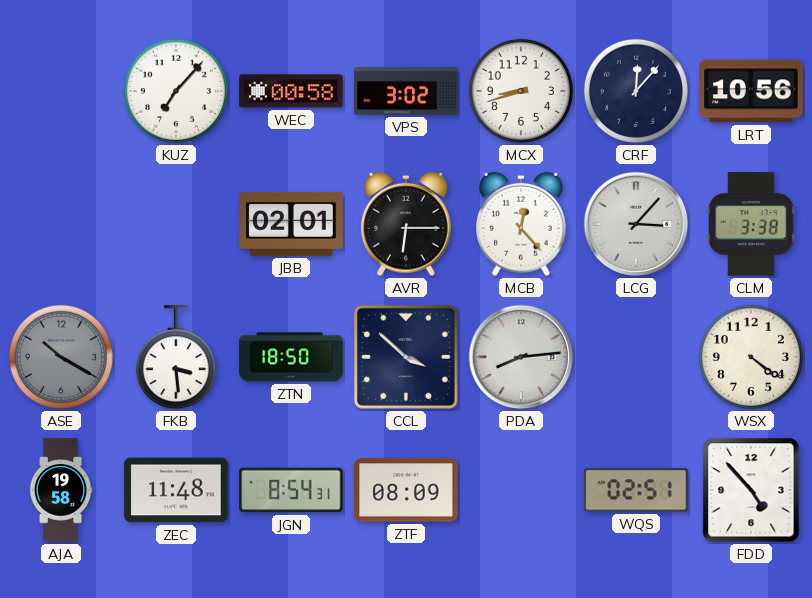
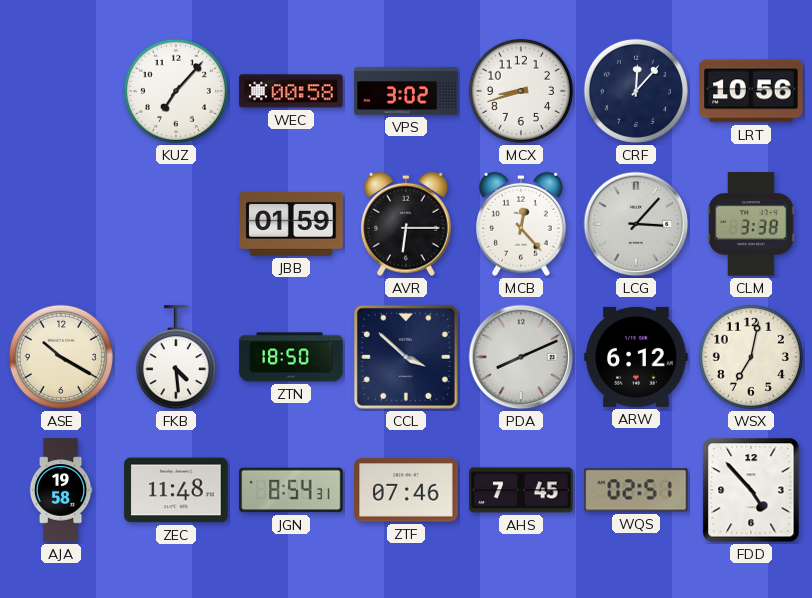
JBB: 02:01 -> 01:59
ASE dial: grey -> cream
FKB: 3:29 -> 4:29
PDA: 8:14 -> 8:11
ARW: none -> 6:12
WSX: 4:21 -> 7:02
ZTF: 08:09 -> 07:46
AHS: none -> 7:45
